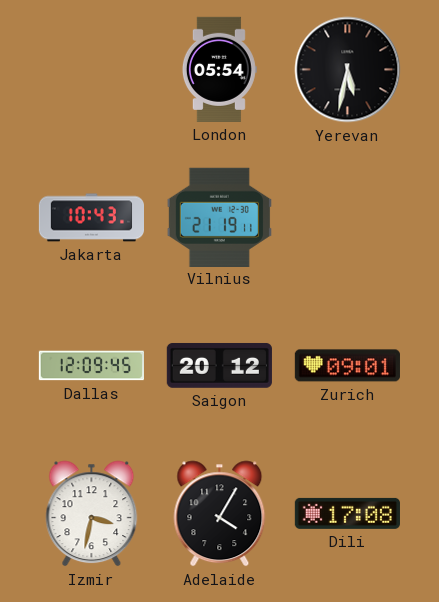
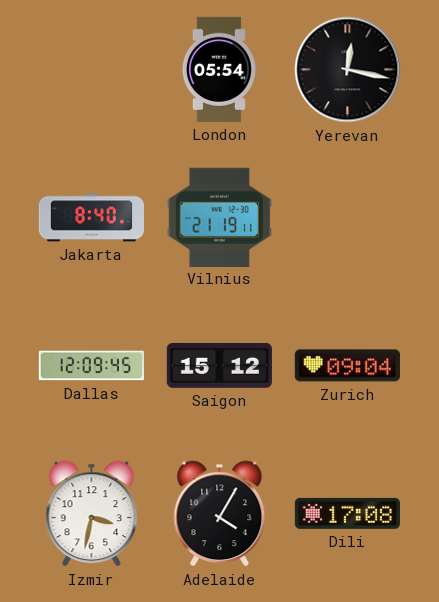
Yerevan: 5:32 -> 12:17
Jakarta: 10:43 -> 8:40
Saigon: 20:12 -> 15:12
Zurich: 09:01 -> 09:04
